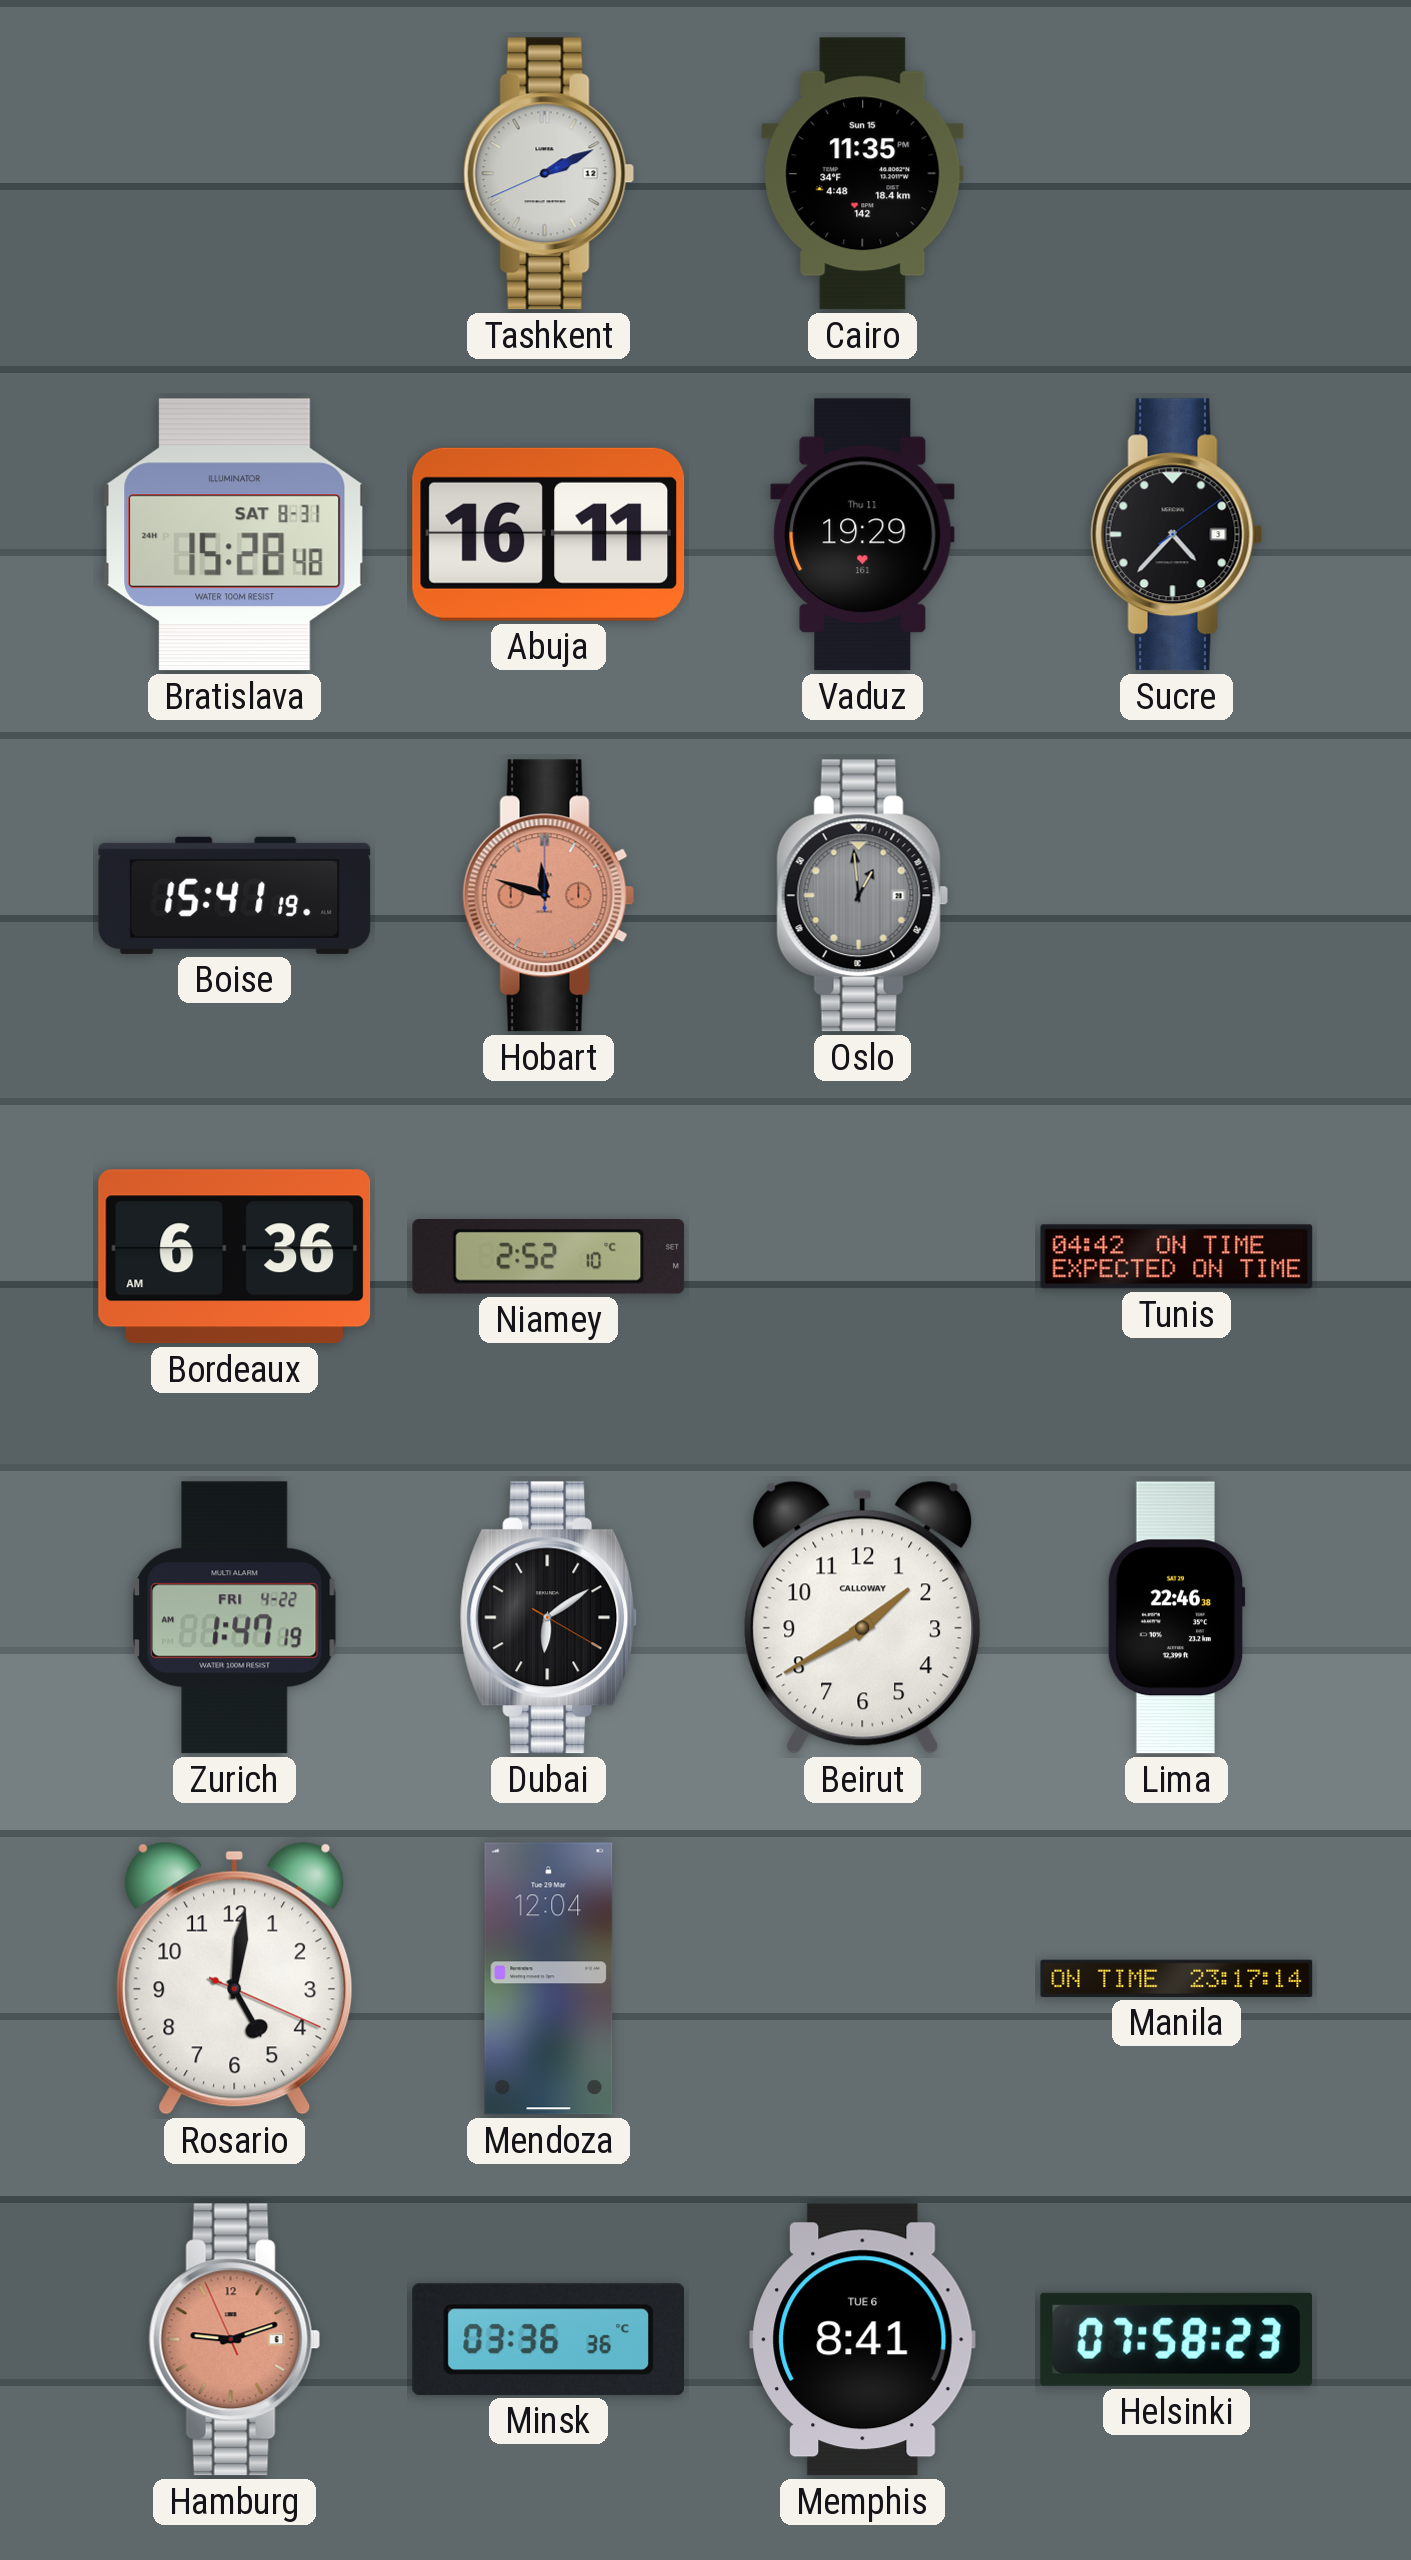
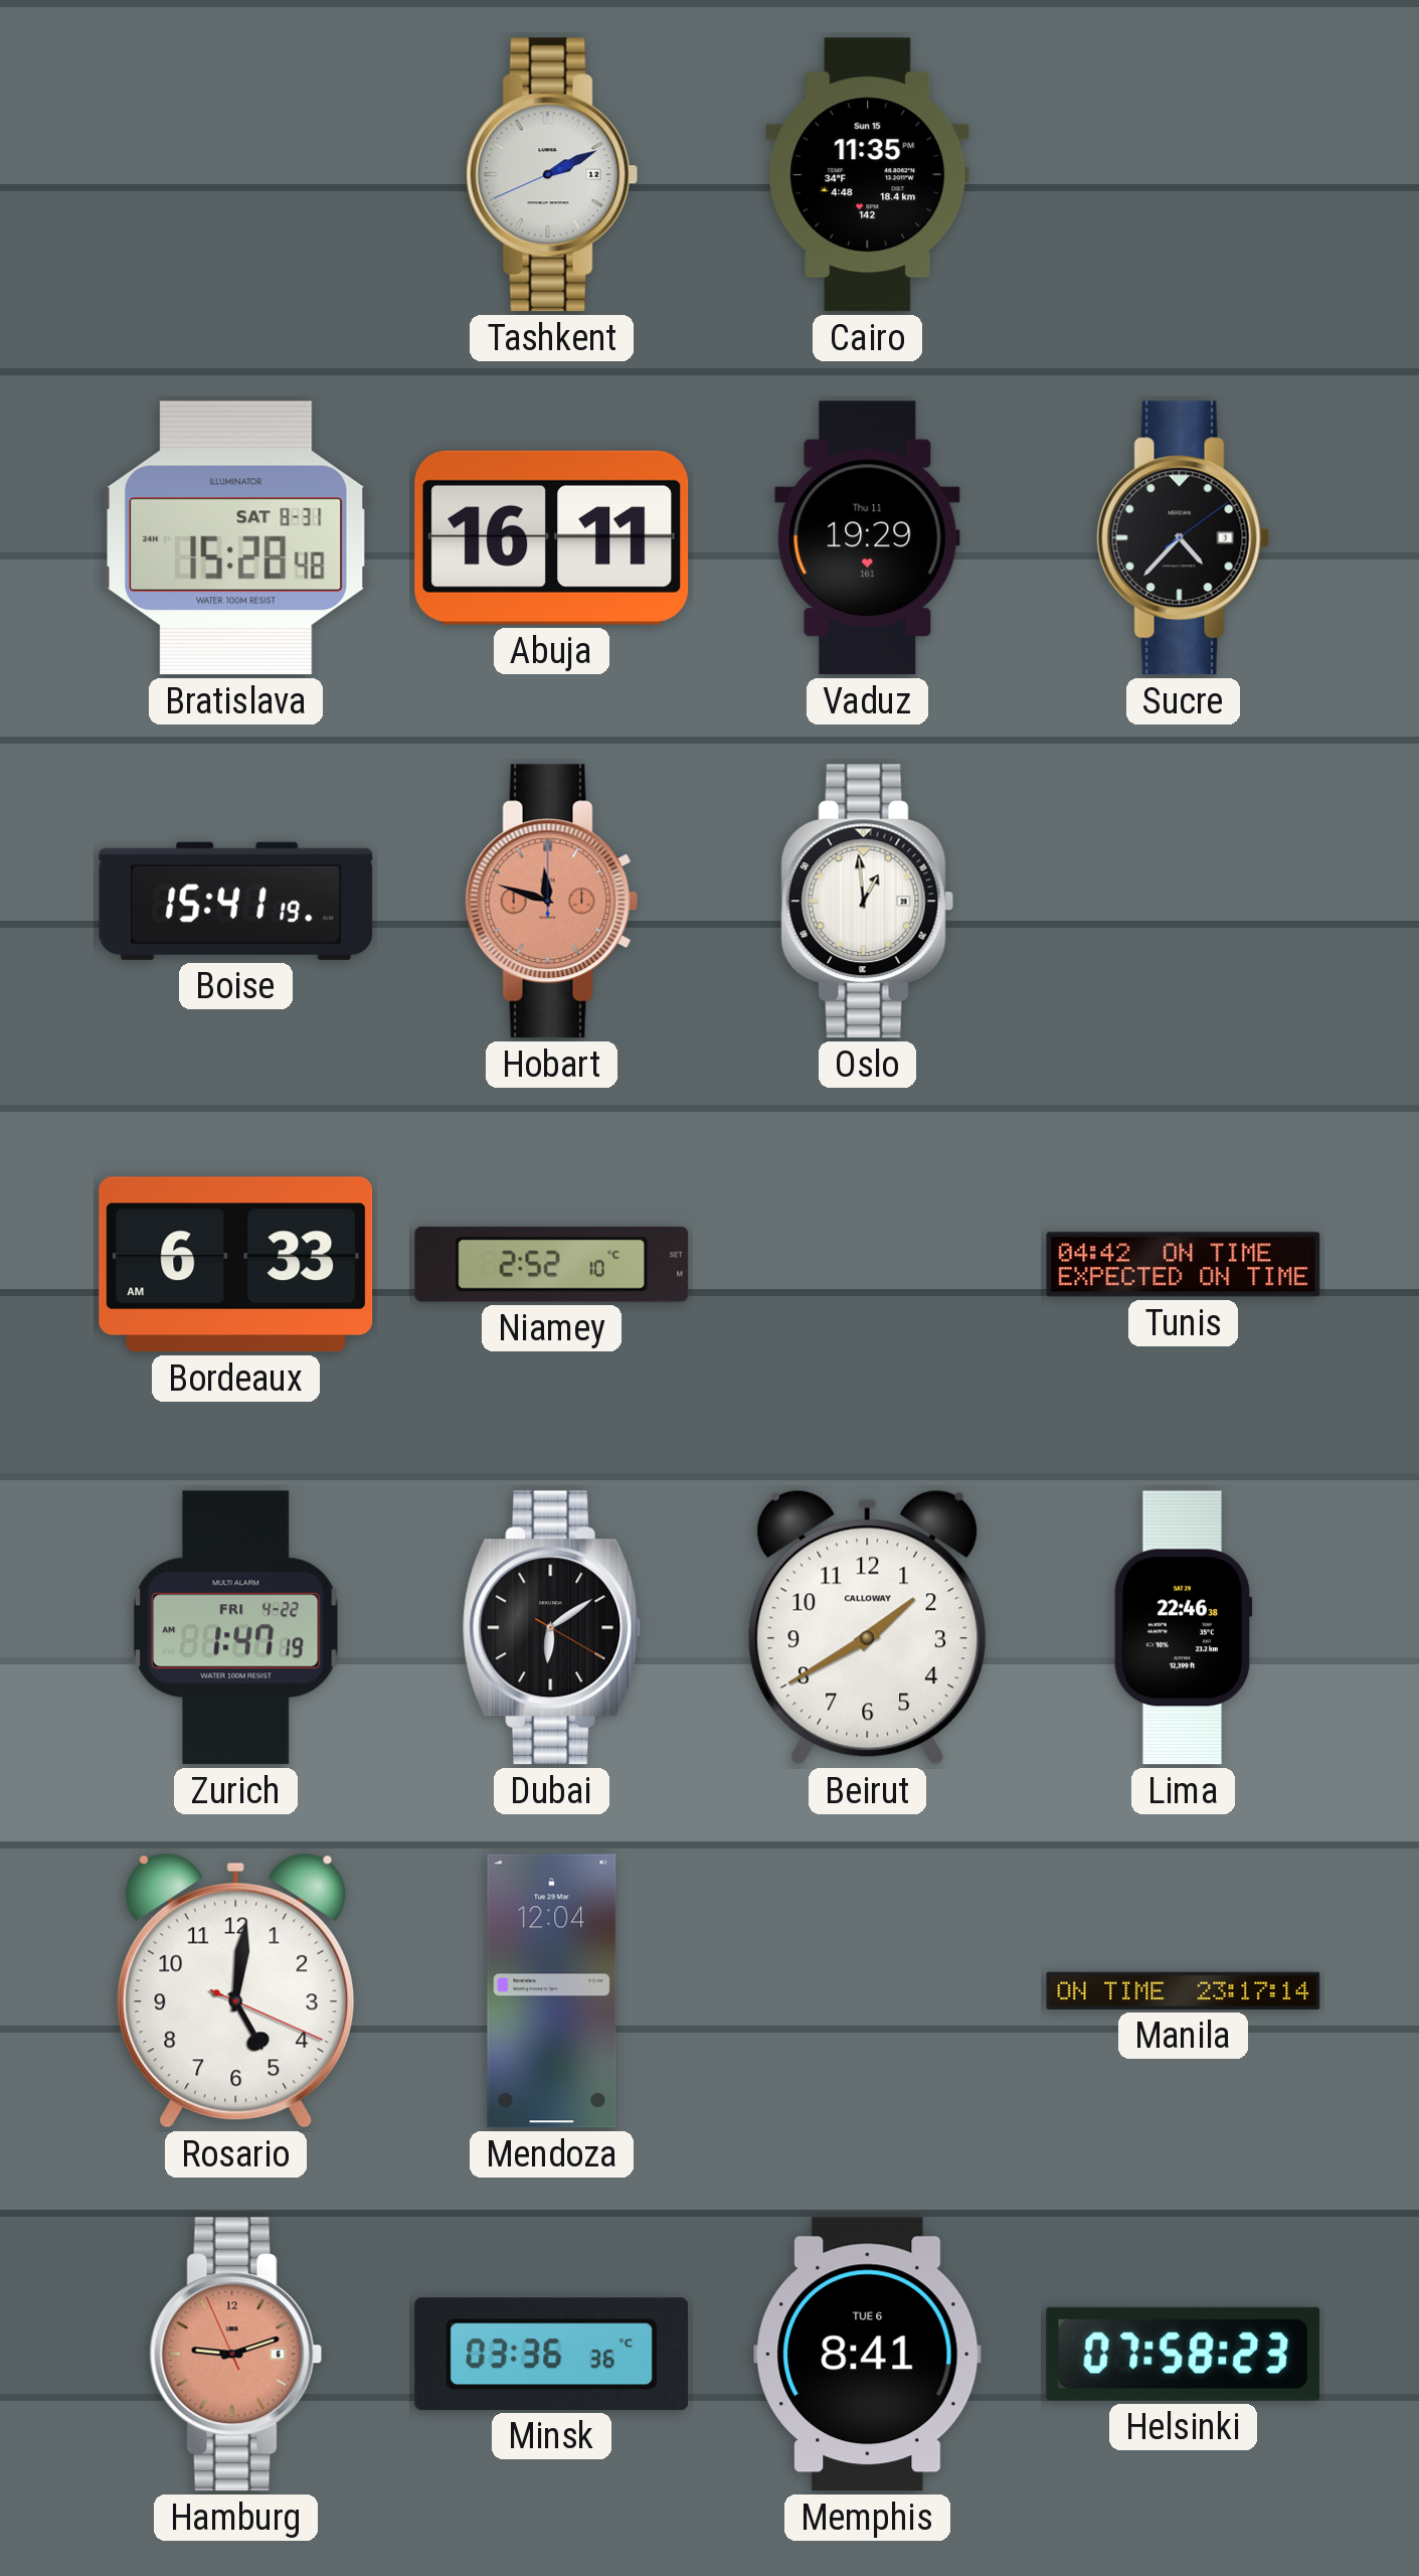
Oslo dial: grey -> white
Bordeaux: 6:36 -> 6:33
